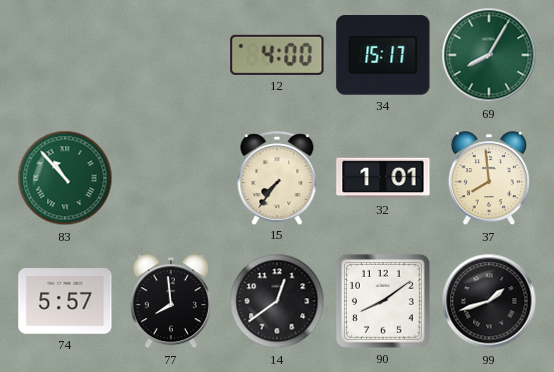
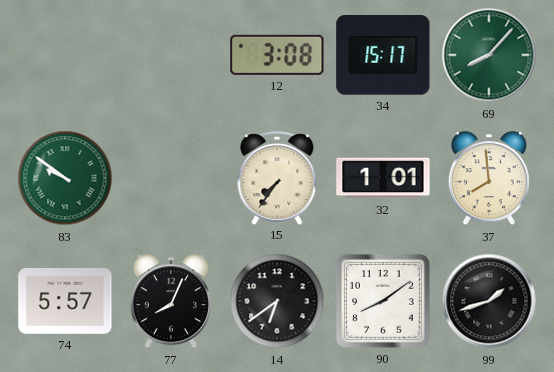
12: 4:00 -> 3:08
69: 8:05 -> 8:07
83: 10:53 -> 9:51
77: 7:59 -> 8:04
14: 12:39 -> 6:39
